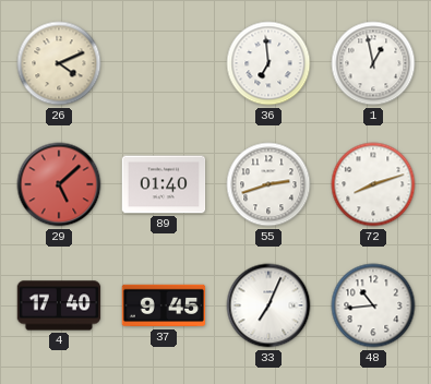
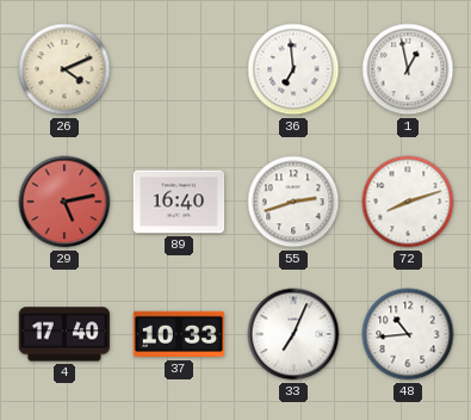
29: 5:08 -> 5:13
89: 01:40 -> 16:40
37: 9:45 -> 10:33
